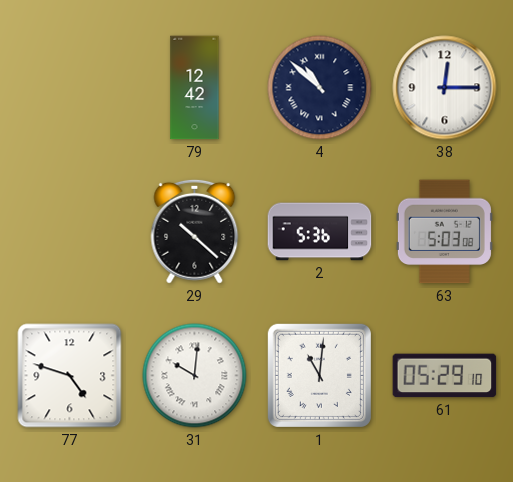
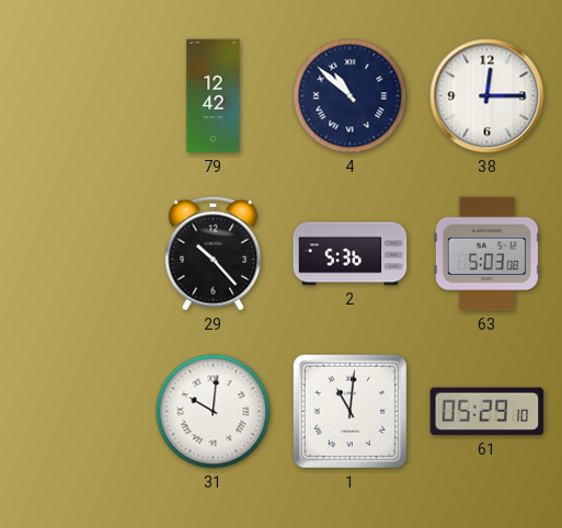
29: 10:22 -> 10:23
77: 4:48 -> none
